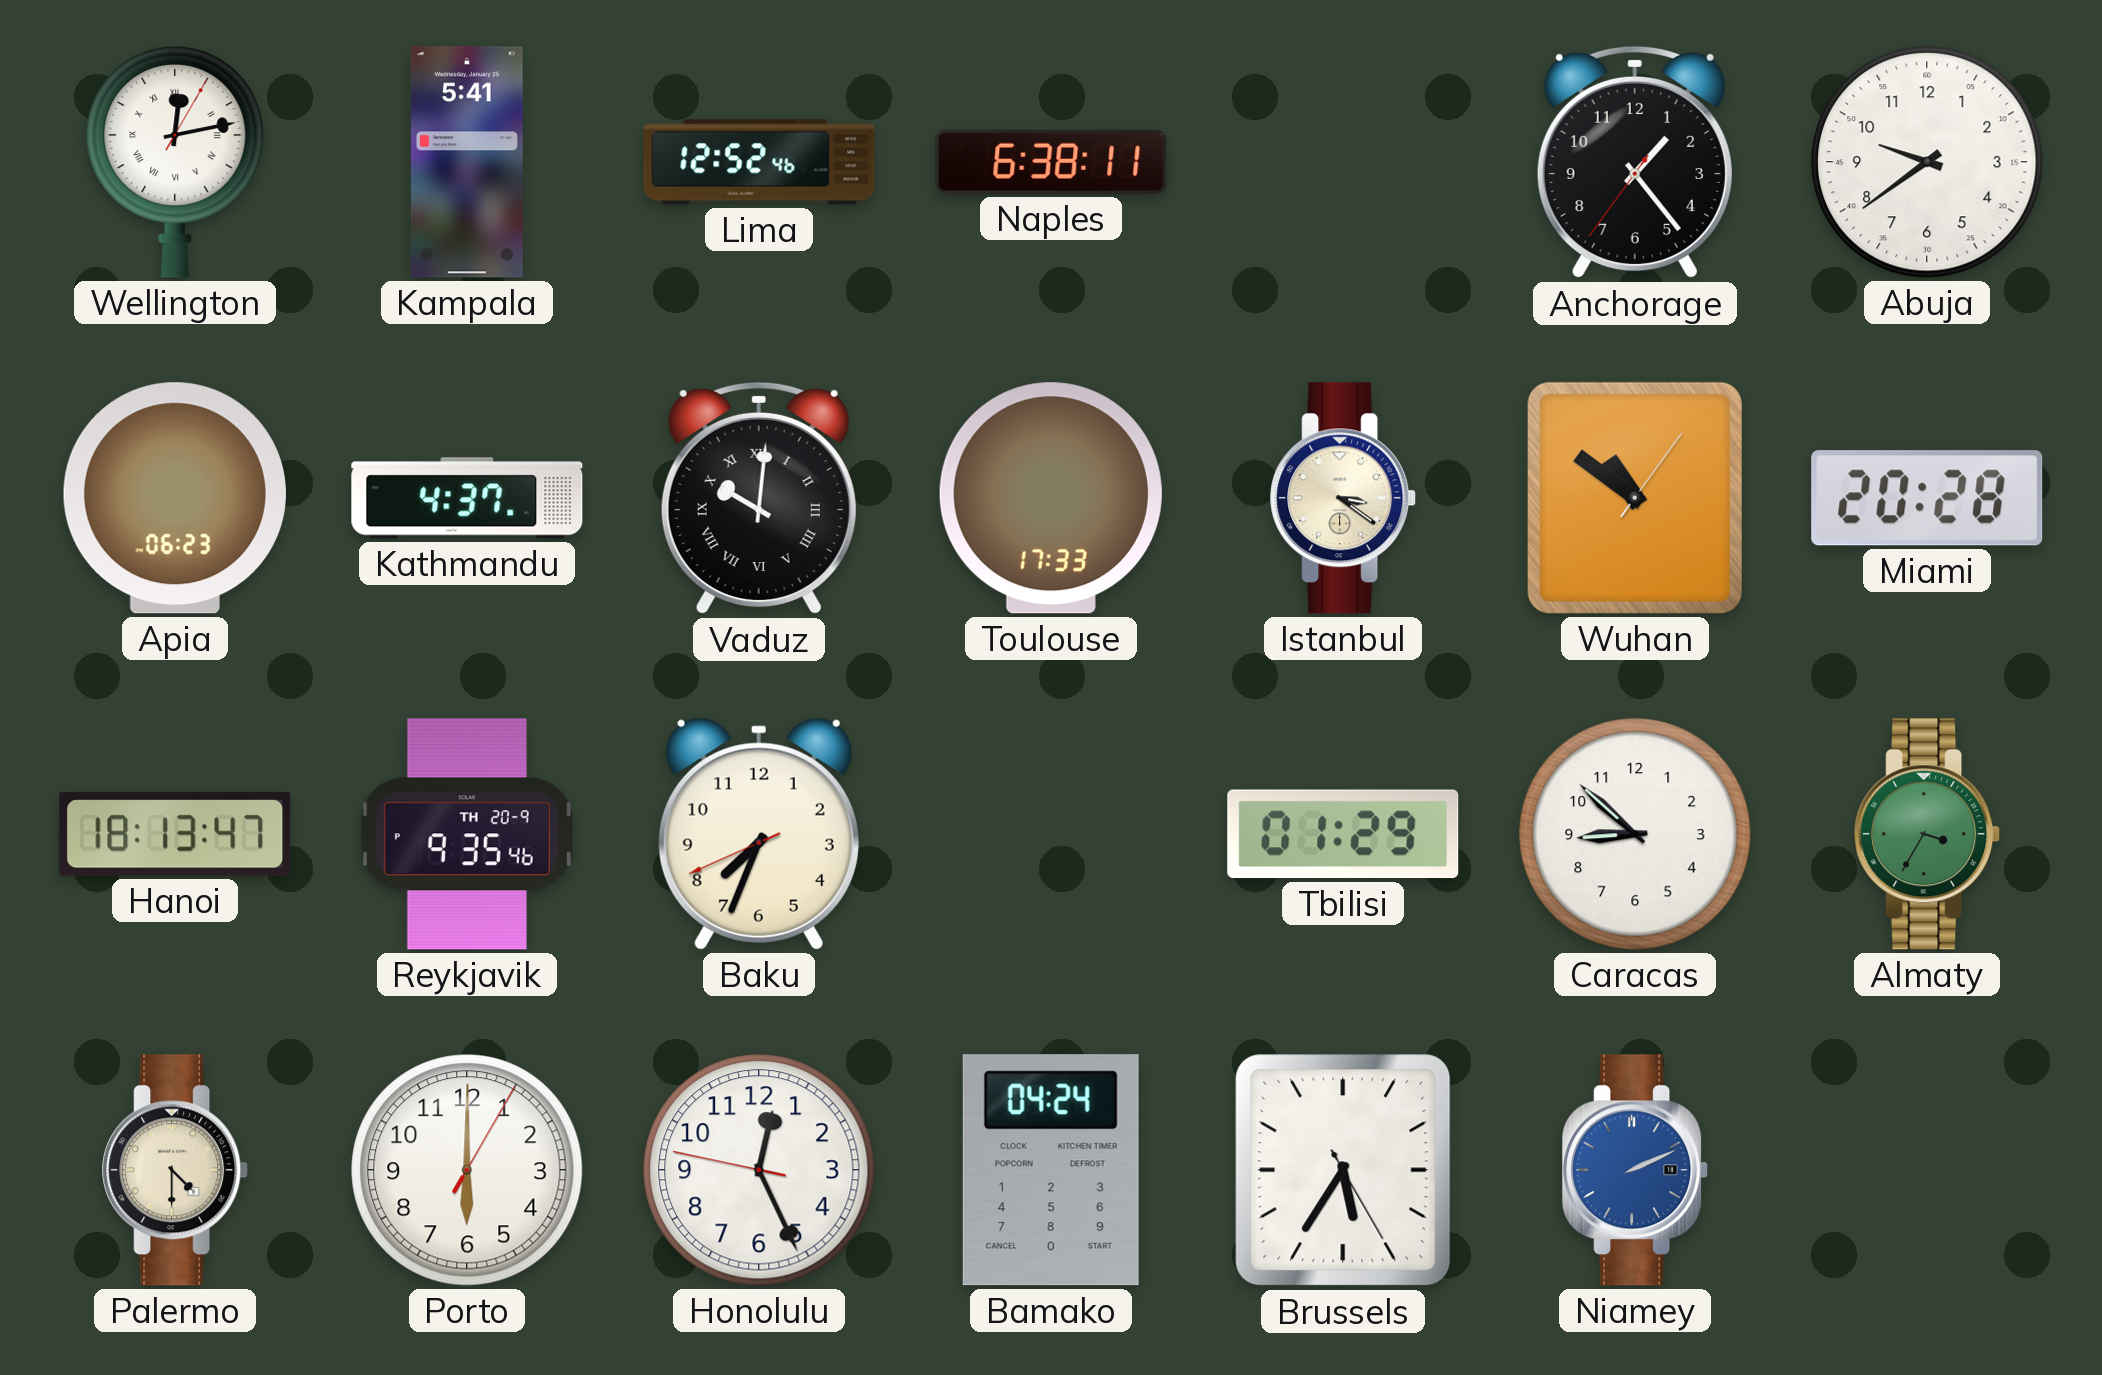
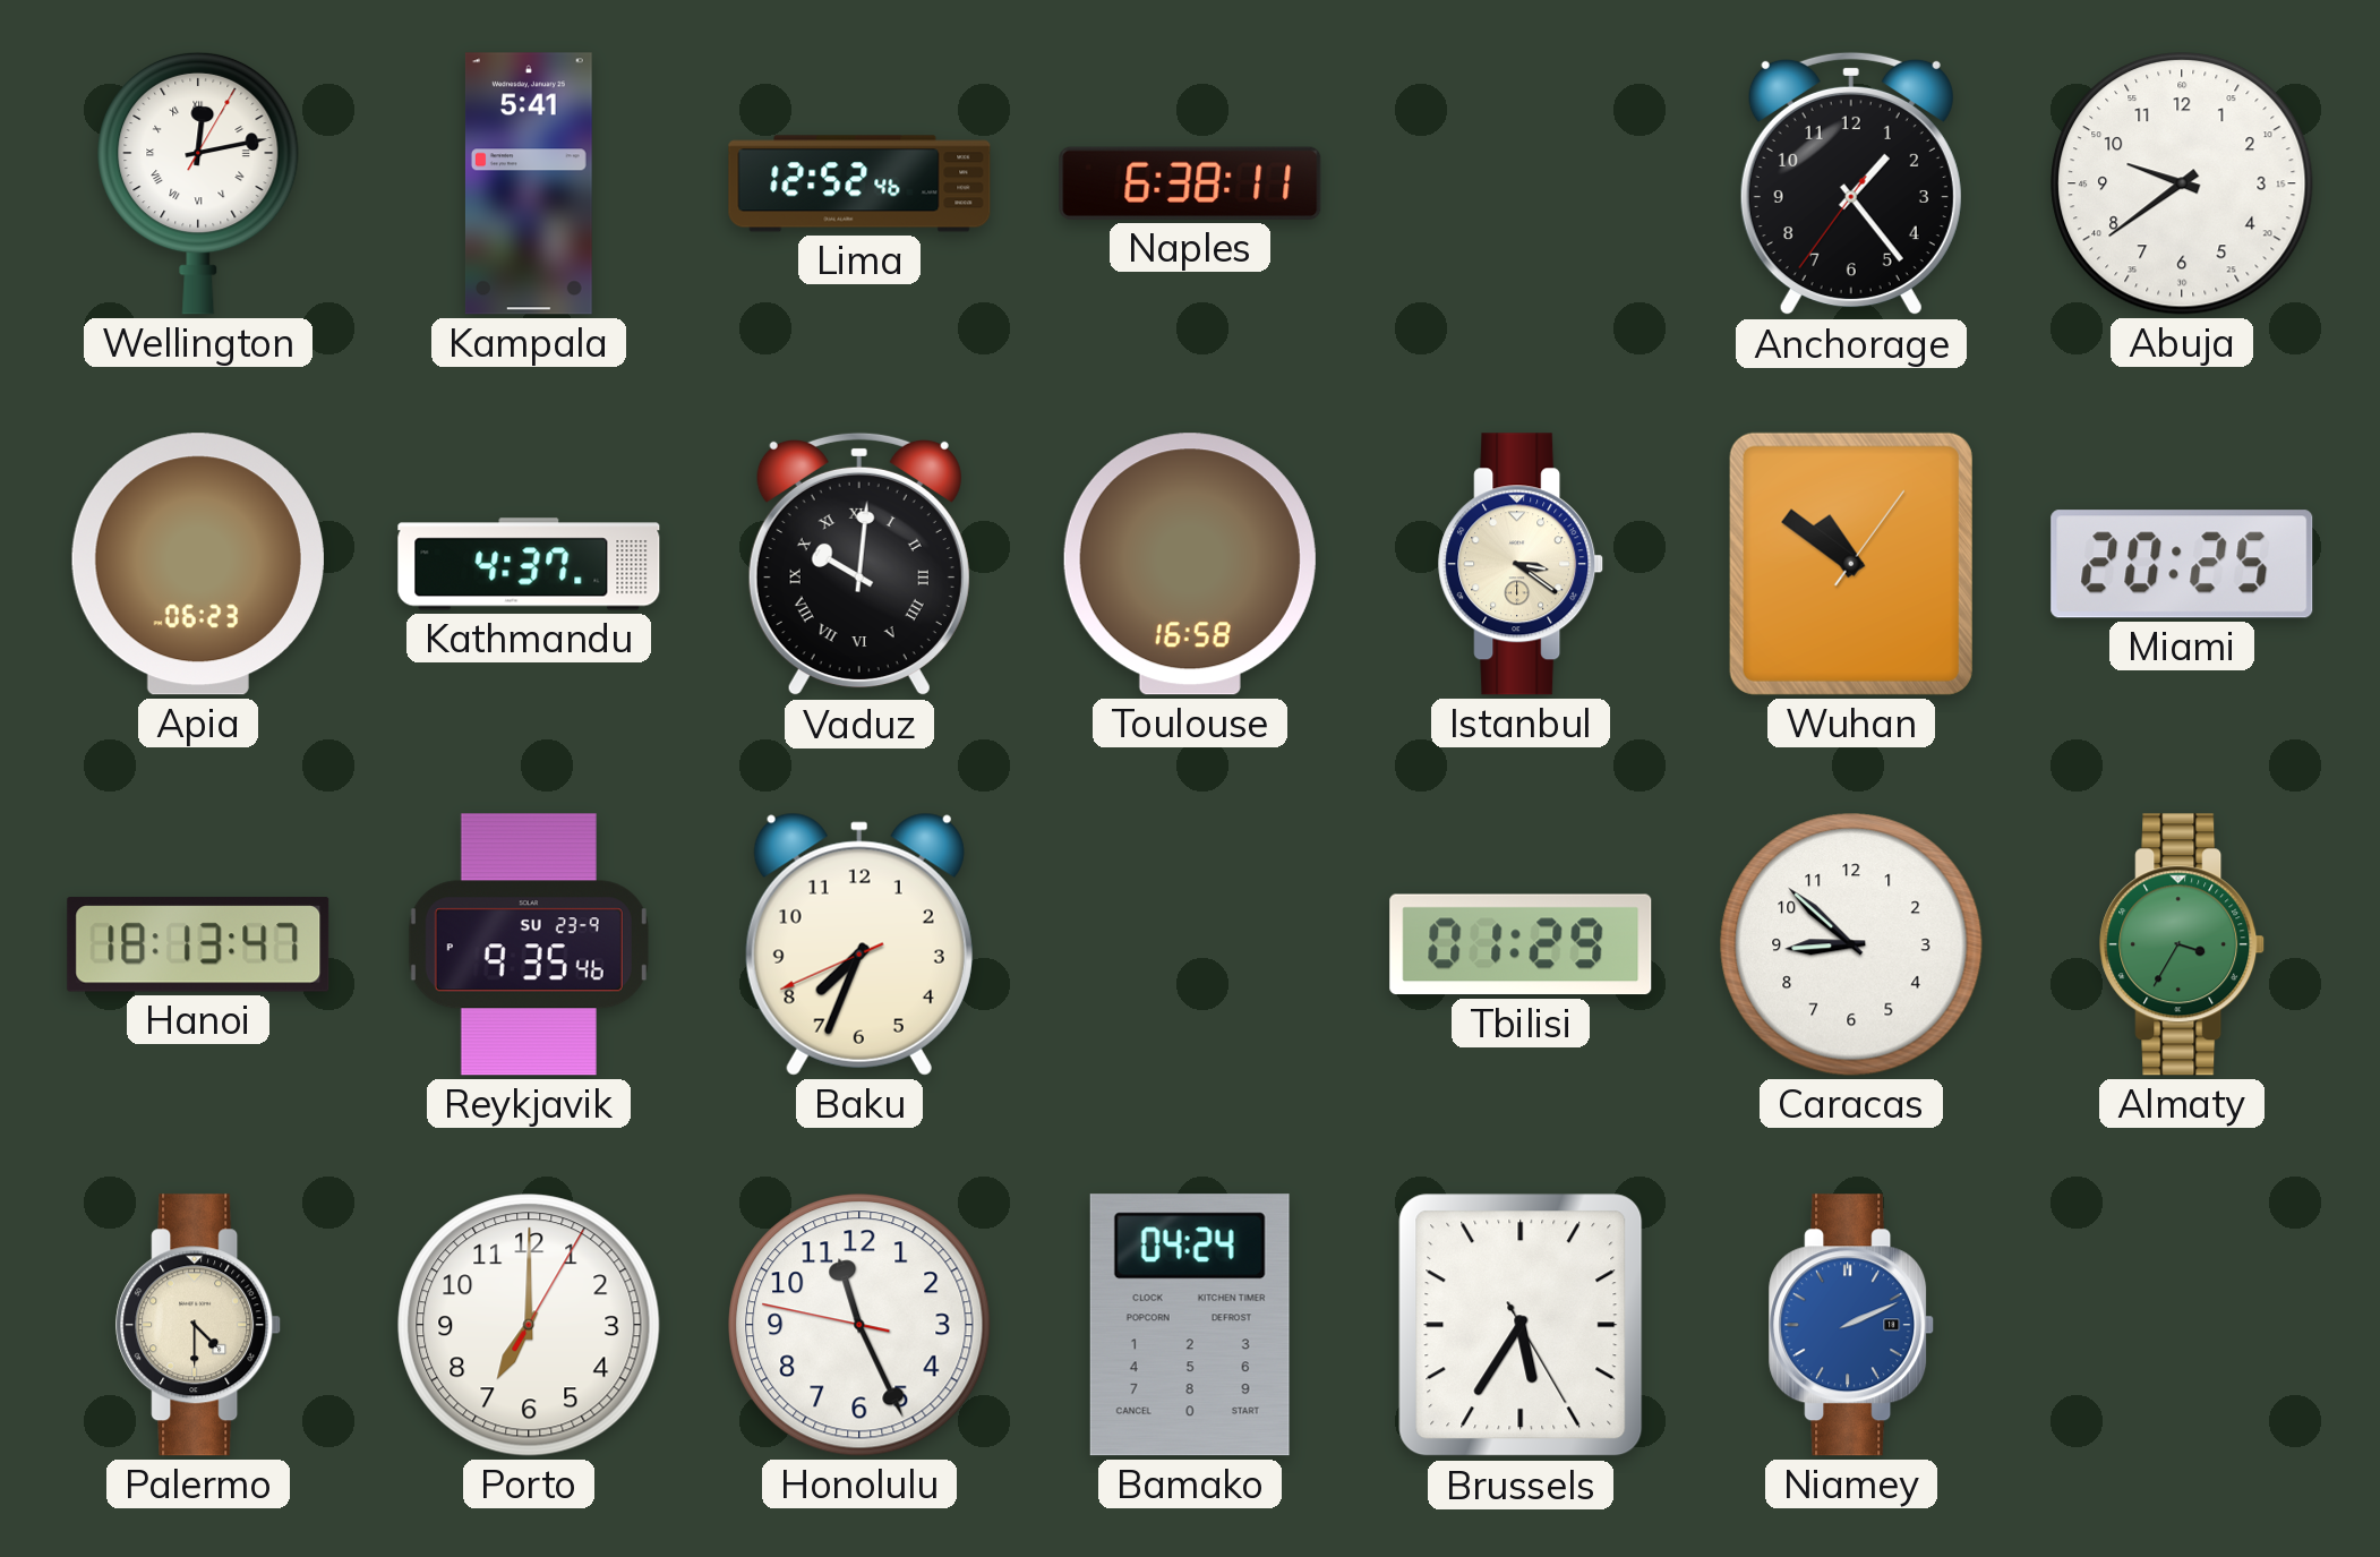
Toulouse: 17:33 -> 16:58
Miami: 20:28 -> 20:25
Reykjavik date: TH 20-9 -> SU 23-9
Porto: 6:00 -> 7:00
Honolulu: 12:25 -> 11:25
